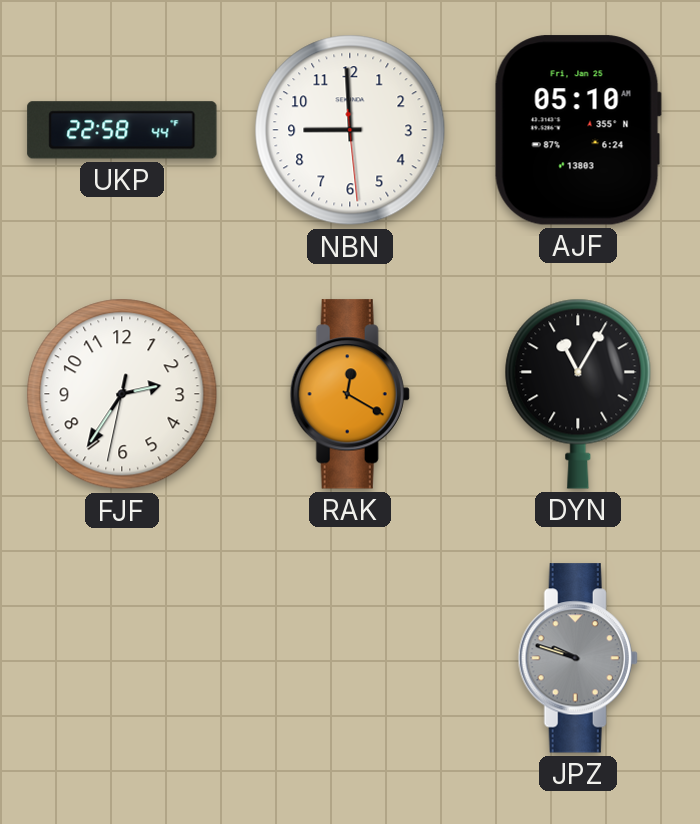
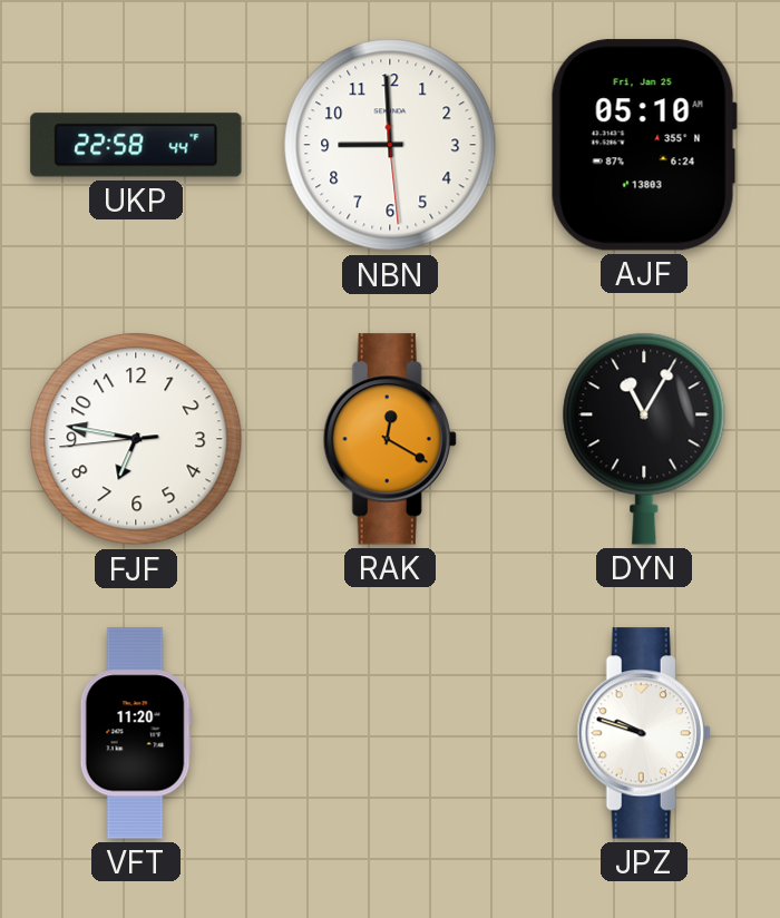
FJF: 2:35 -> 6:46
VFT: none -> 11:20
JPZ dial: grey -> white
